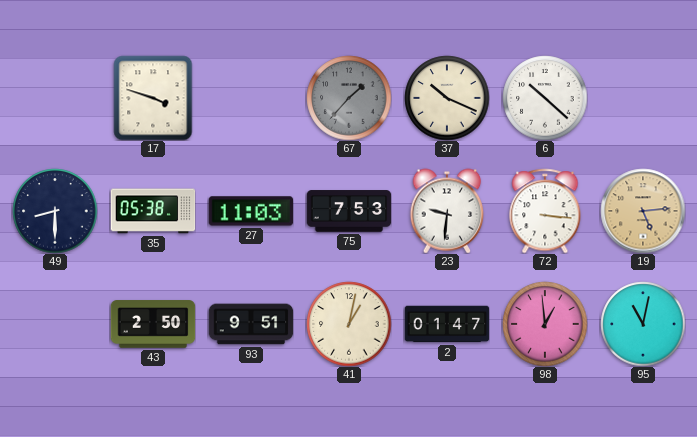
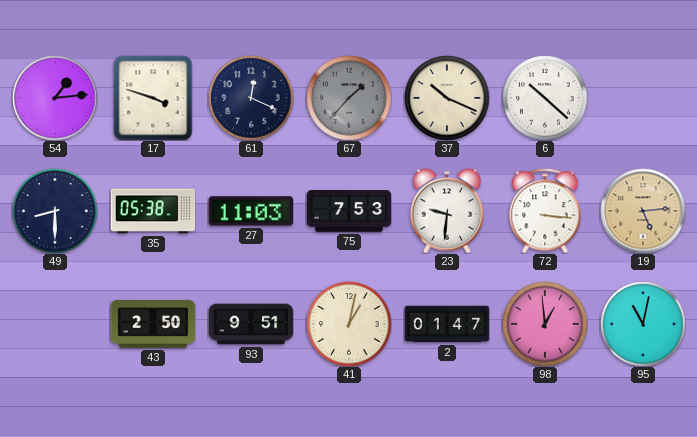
54: none -> 1:14
61: none -> 12:19
